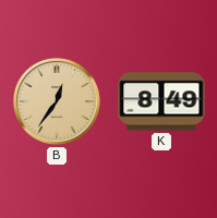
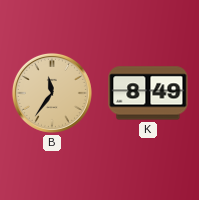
B: 12:36 -> 11:36
